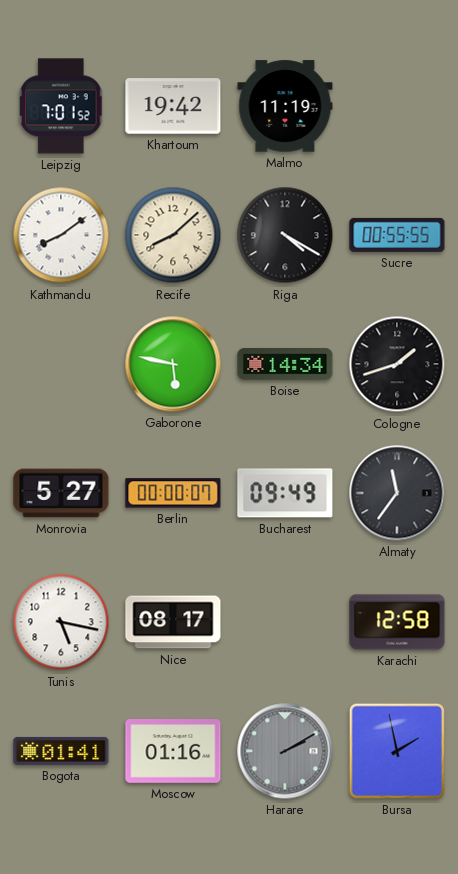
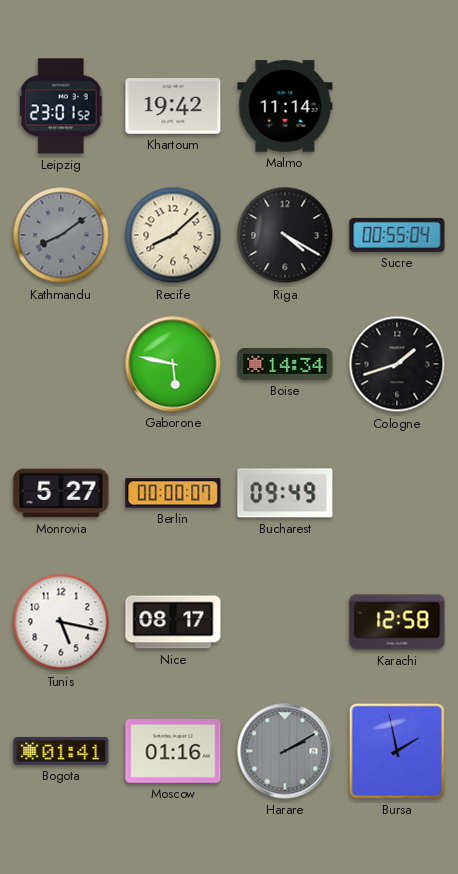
Leipzig: 7:01 -> 23:01
Malmo: 11:19 -> 11:14
Kathmandu dial: white -> grey
Sucre: 00:55:55 -> 00:55:04
Almaty: 11:36 -> none
